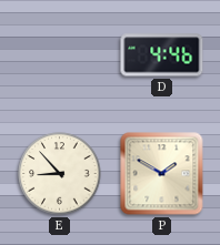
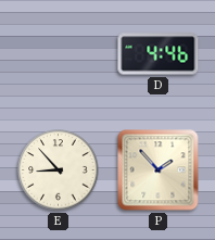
P: 1:50 -> 1:53
